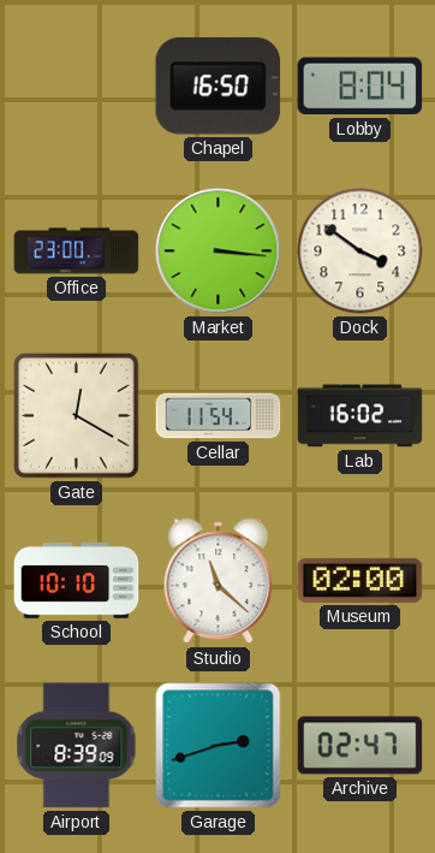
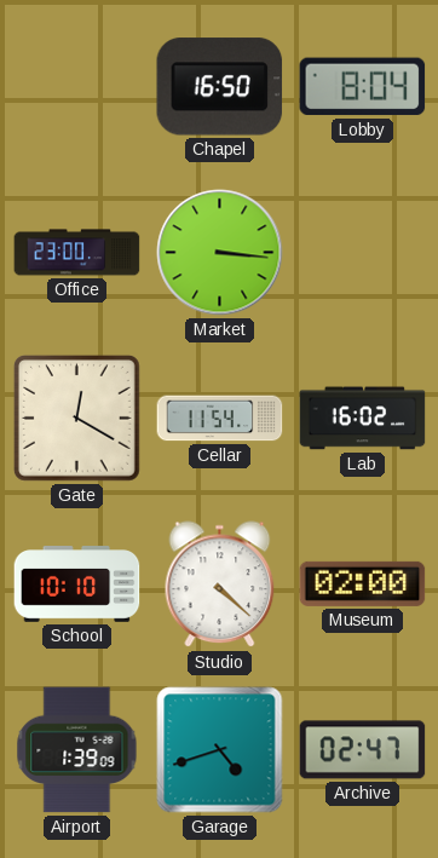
Dock: 3:51 -> none
Studio: 11:22 -> 4:22
Airport: 8:39 -> 1:39
Garage: 2:42 -> 4:42
